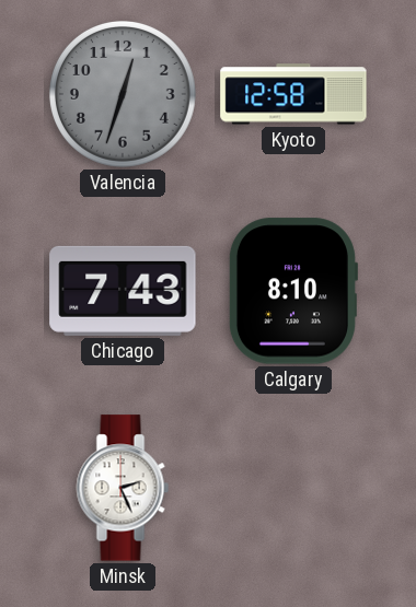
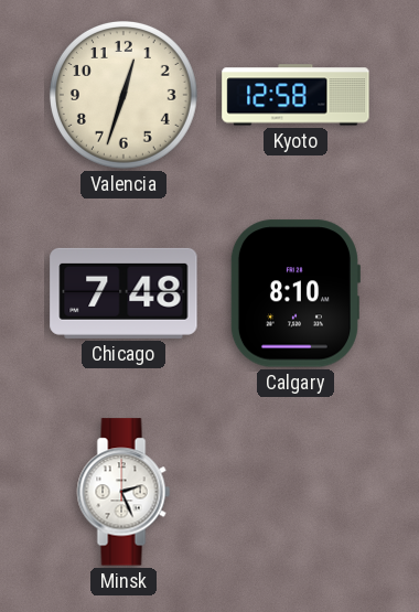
Valencia dial: grey -> cream
Chicago: 7:43 -> 7:48
